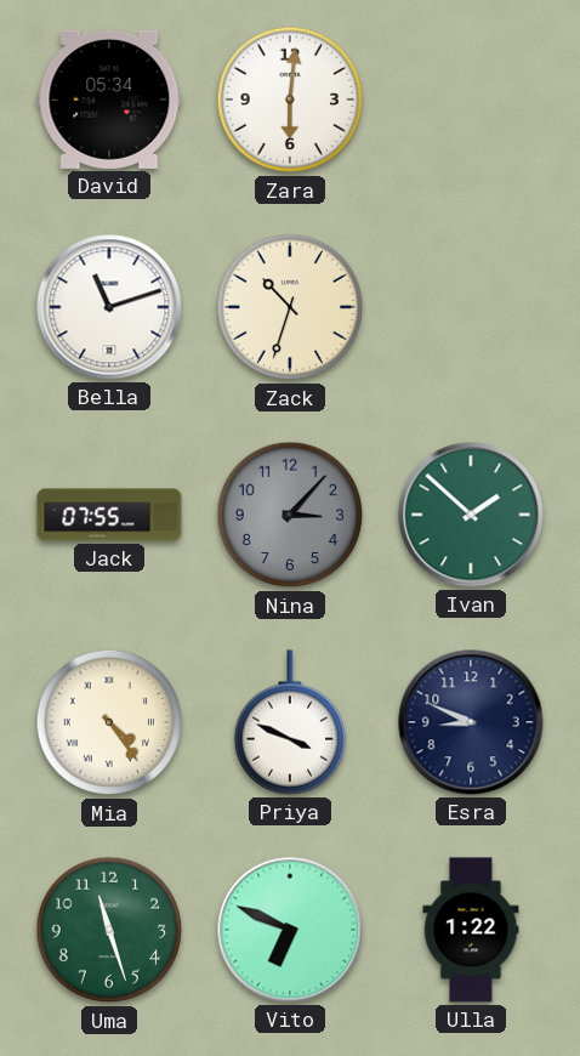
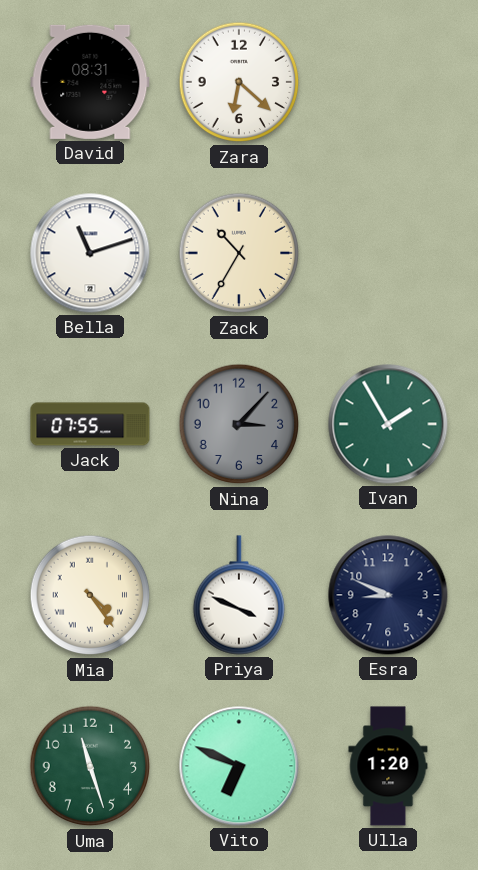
David: 05:34 -> 08:31
Zara: 6:01 -> 6:22
Zack: 10:33 -> 10:35
Ivan: 1:52 -> 1:55
Ulla: 1:22 -> 1:20
